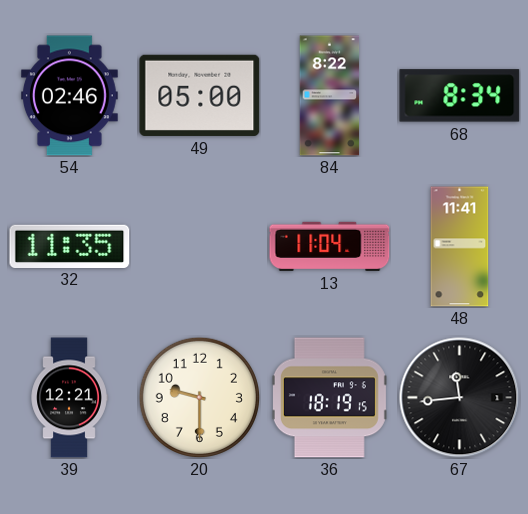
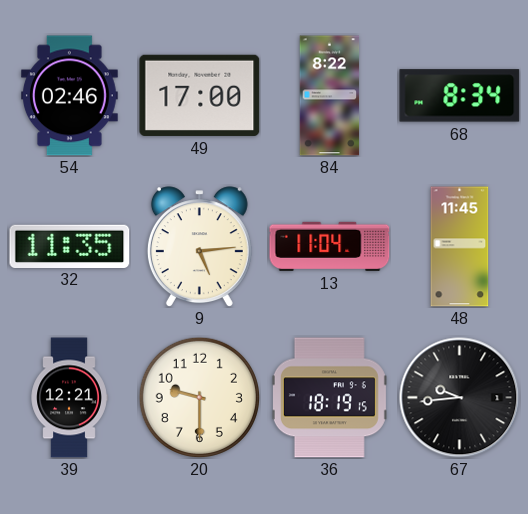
49: 05:00 -> 17:00
9: none -> 5:14
48: 11:41 -> 11:45
67: 11:44 -> 9:44
